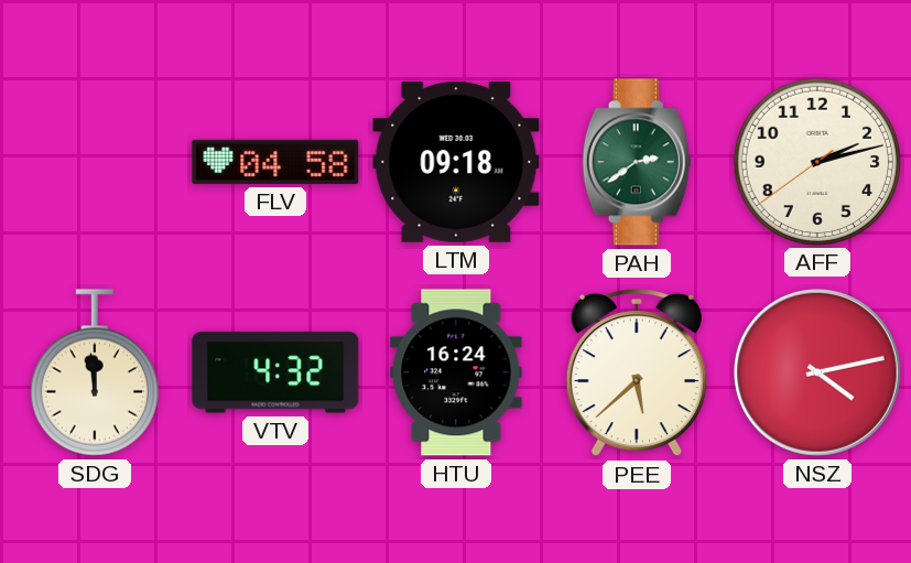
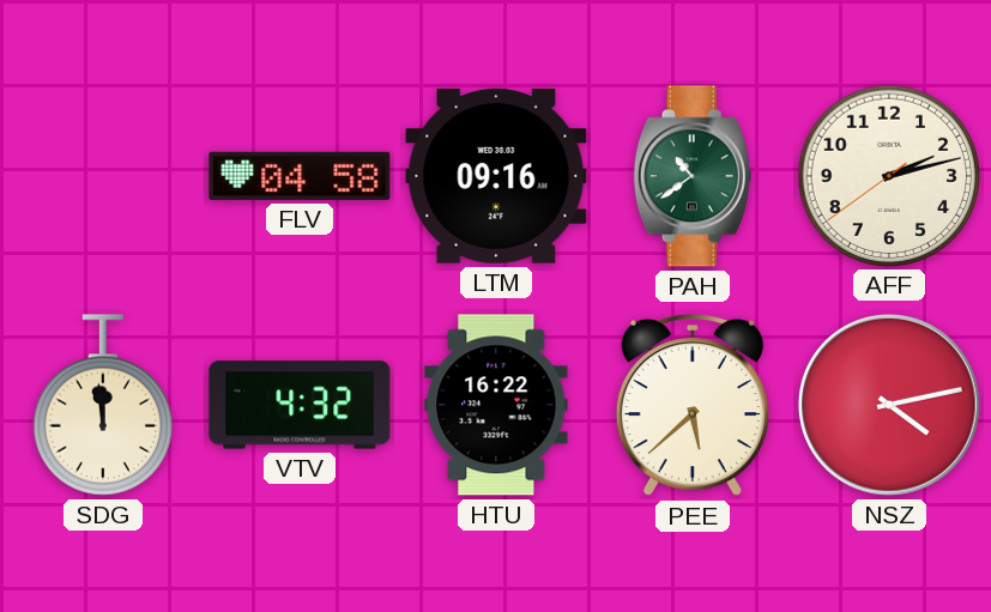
LTM: 09:18 -> 09:16
PAH: 2:39 -> 10:39
HTU: 16:24 -> 16:22
